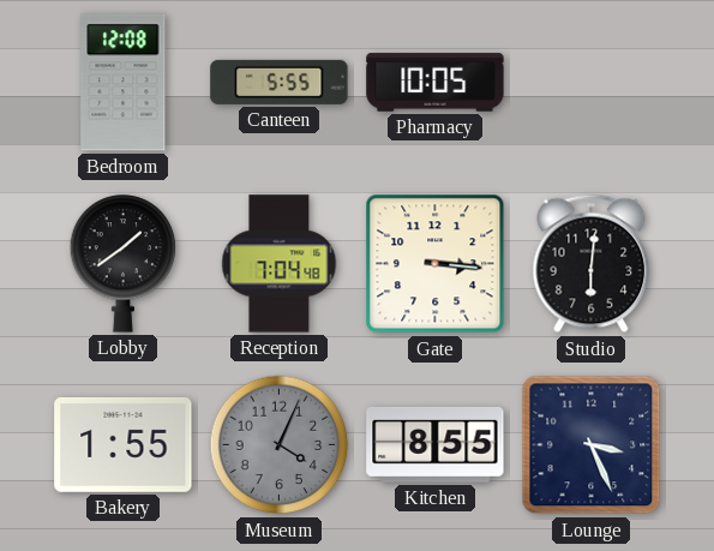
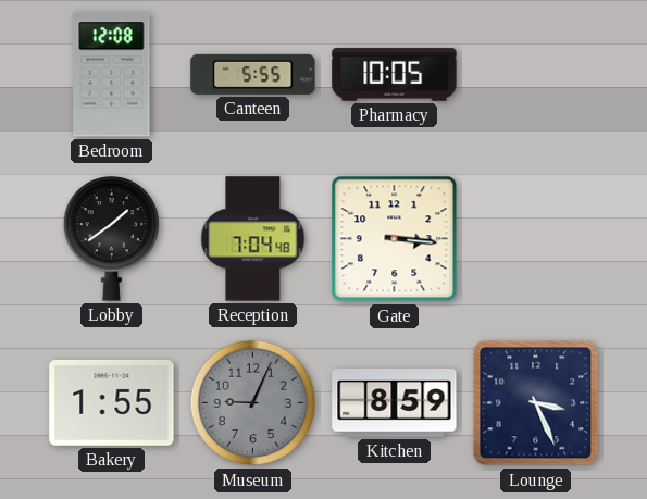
Studio: 6:01 -> none
Museum: 4:04 -> 9:04
Kitchen: 8:55 -> 8:59
